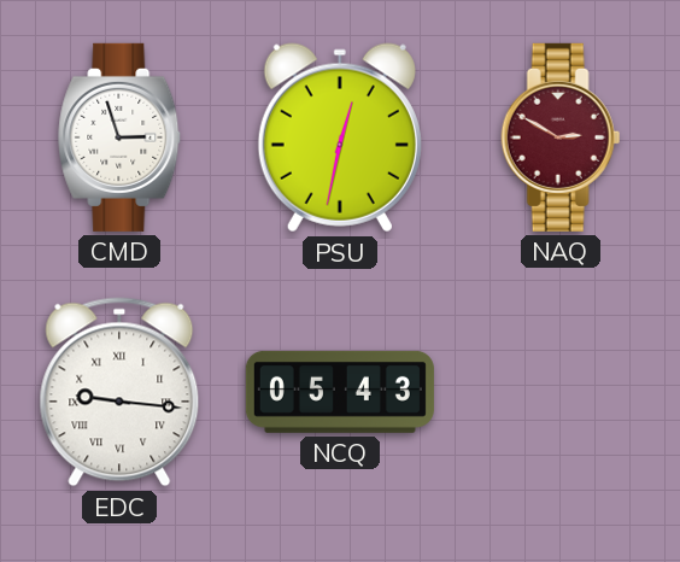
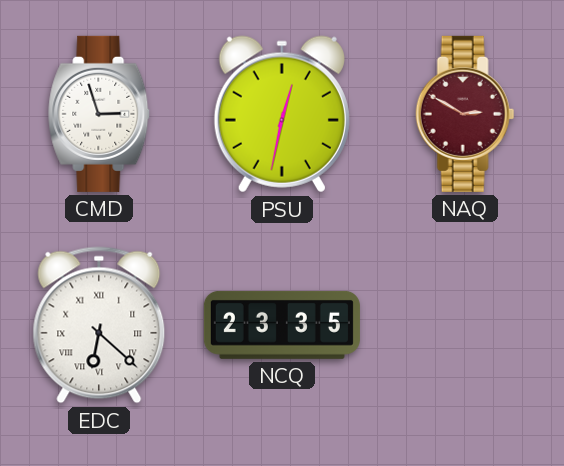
EDC: 9:16 -> 6:22
NCQ: 05:43 -> 23:35
